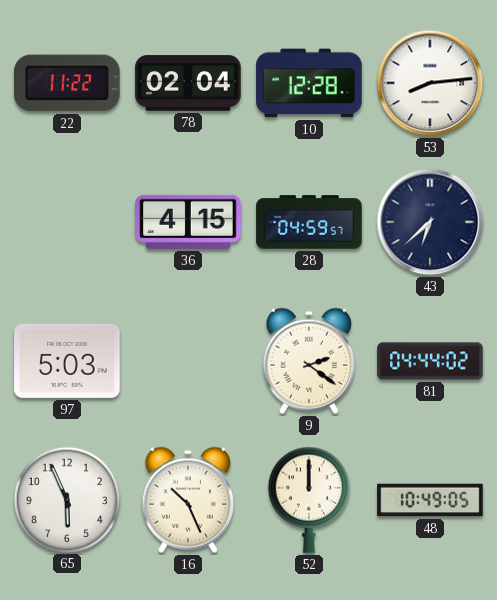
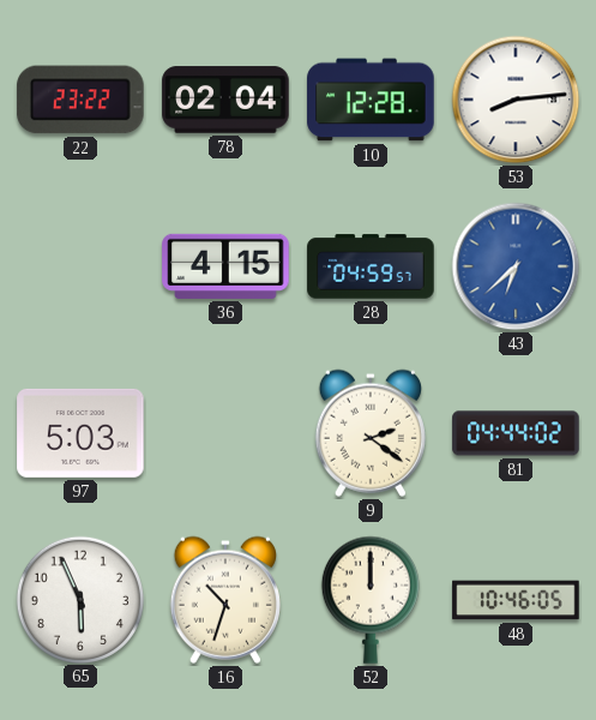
22: 11:22 -> 23:22
43 dial: navy -> blue
16: 10:26 -> 10:33
48: 10:49 -> 10:46
